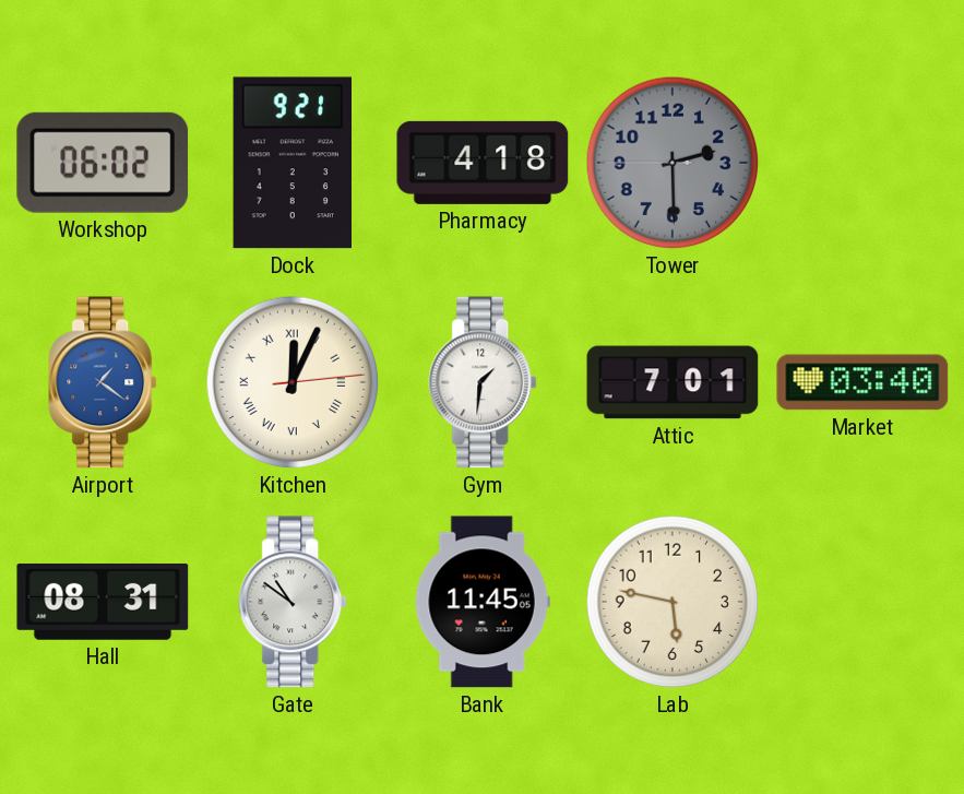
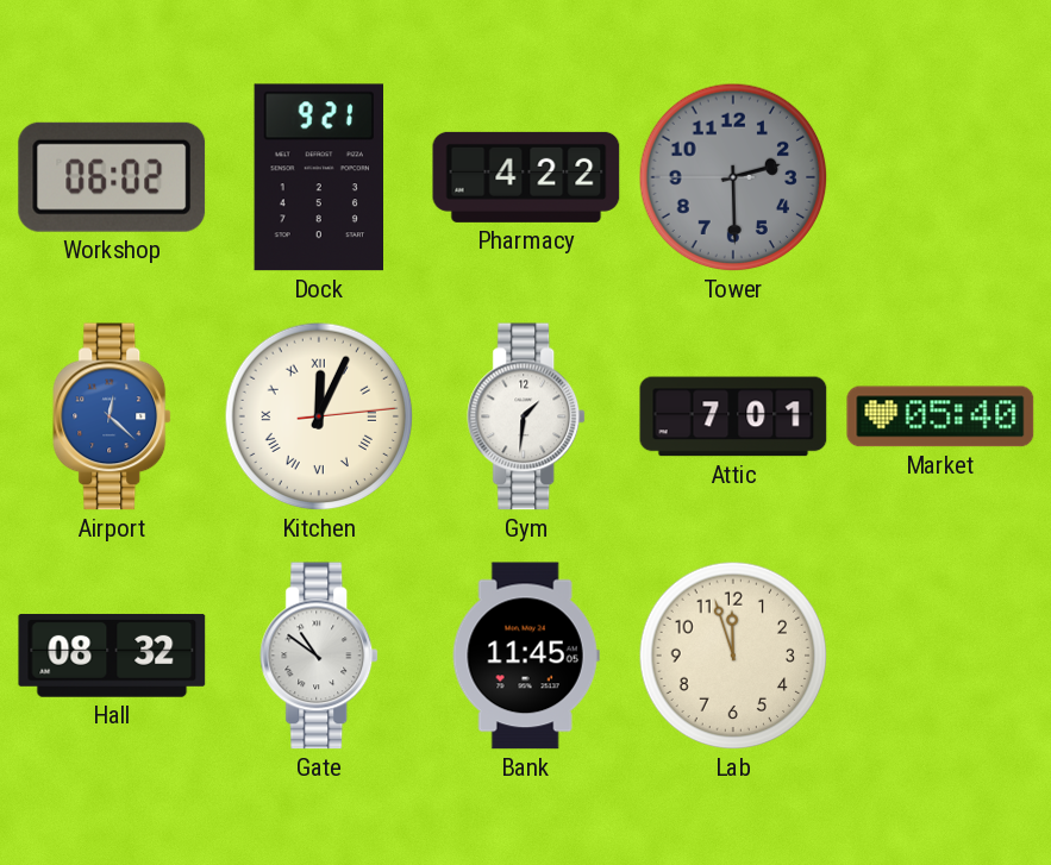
Pharmacy: 4:18 -> 4:22
Airport: 1:21 -> 12:22
Market: 03:40 -> 05:40
Hall: 08:31 -> 08:32
Lab: 5:47 -> 11:57
